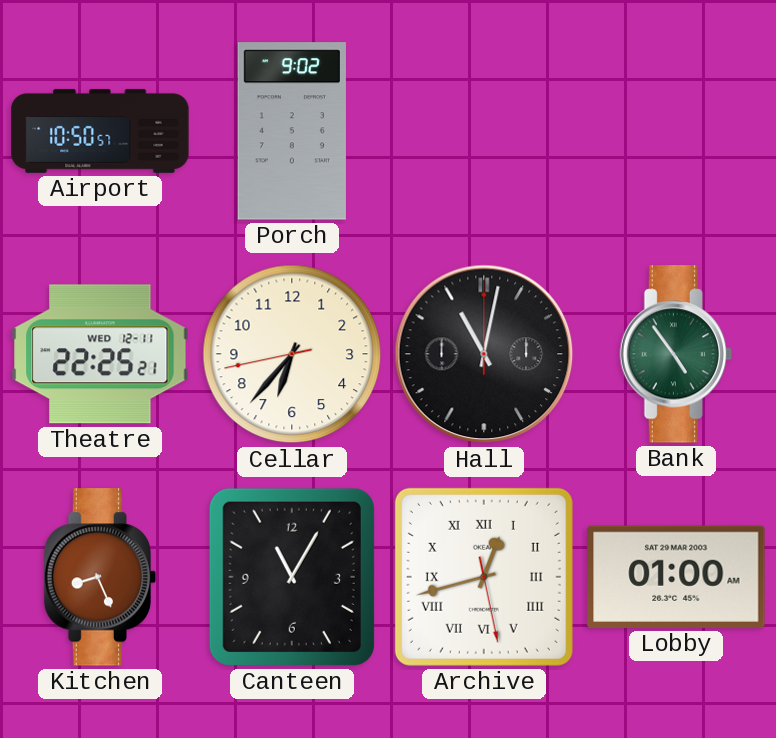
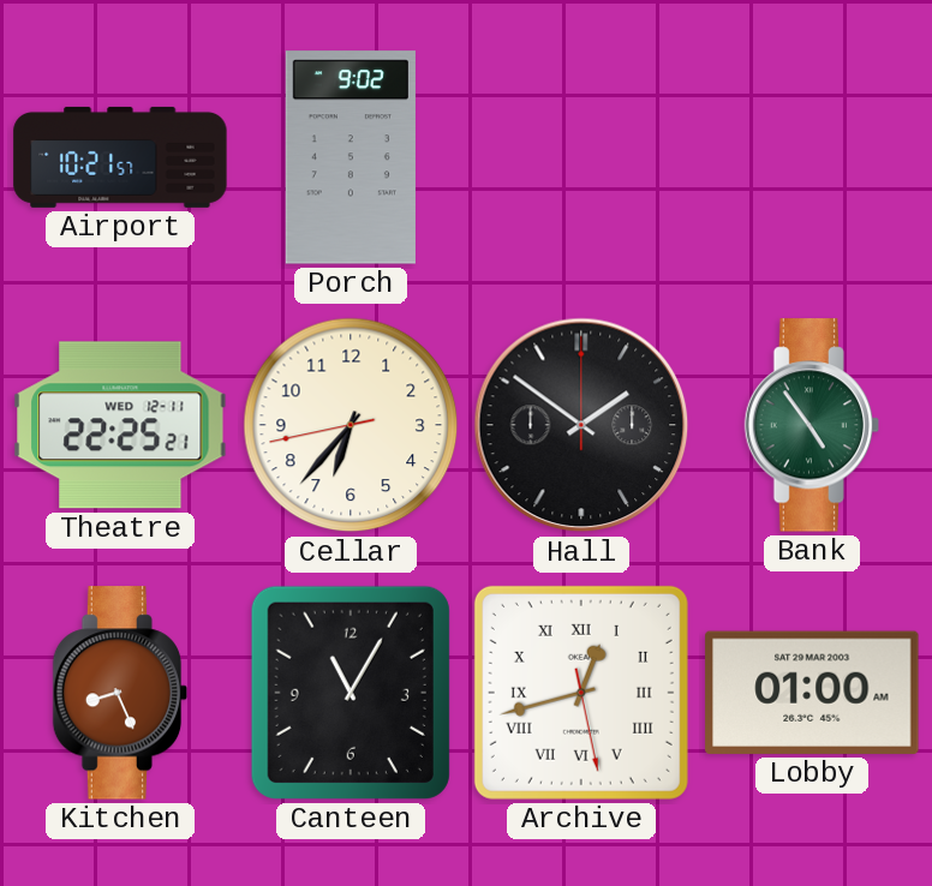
Airport: 10:50 -> 10:21
Hall: 11:02 -> 1:51
